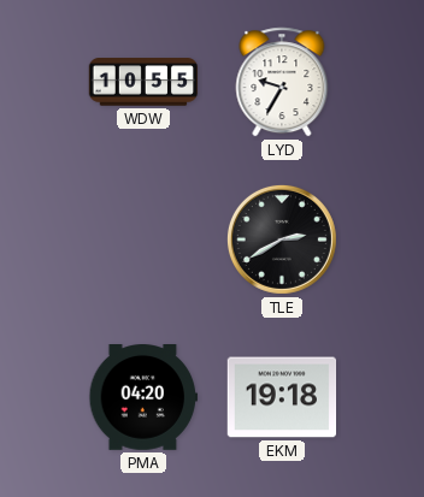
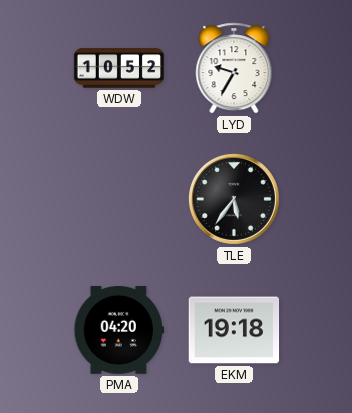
WDW: 10:55 -> 10:52
TLE: 2:40 -> 5:36
